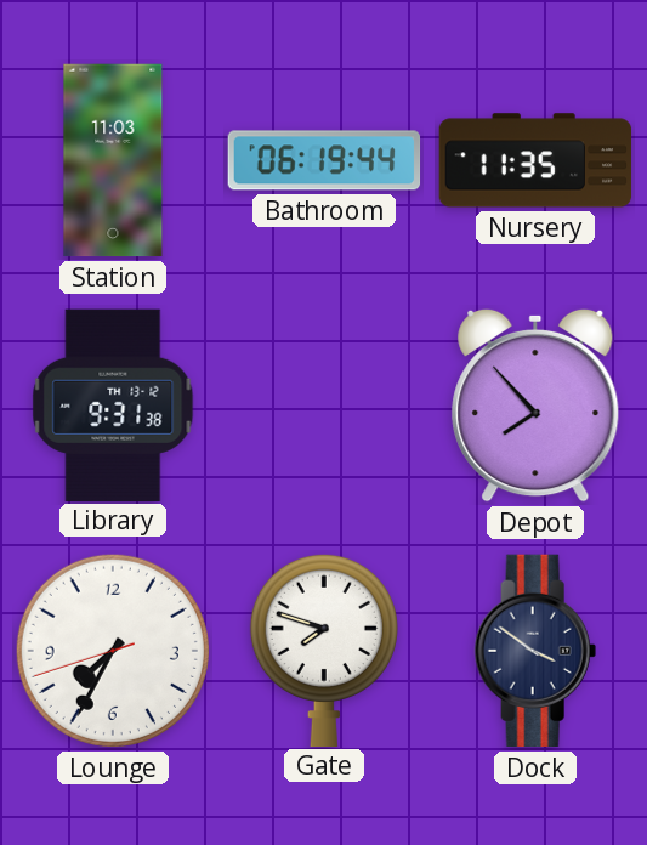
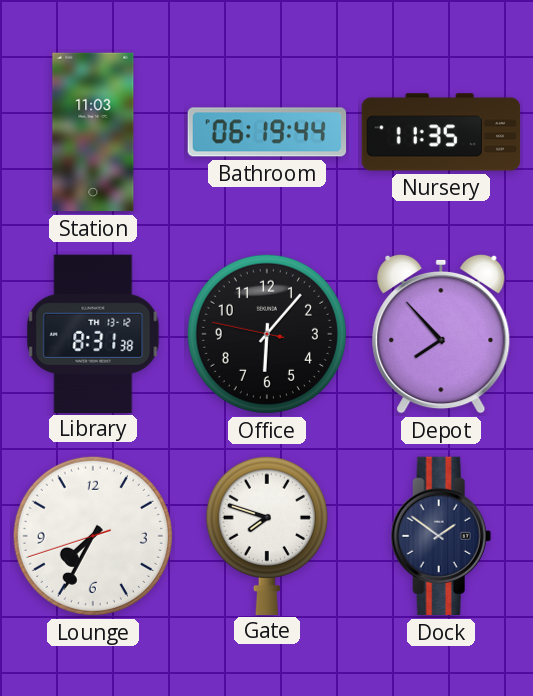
Library: 9:31 -> 8:31
Office: none -> 6:06
Dock: 3:51 -> 1:51
